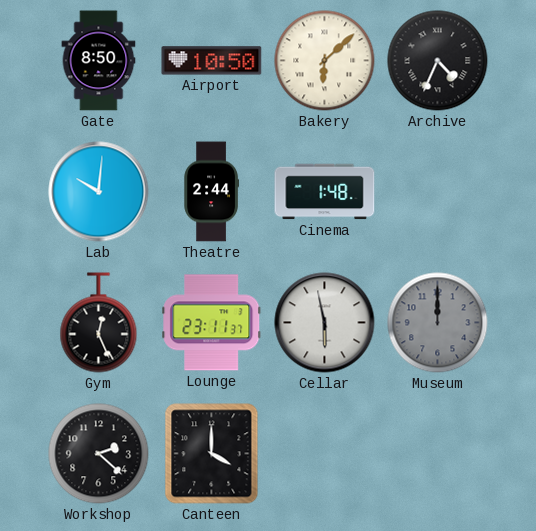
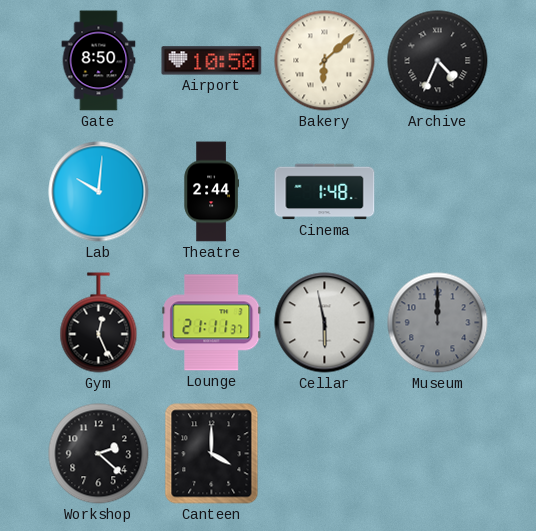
Lounge: 23:11 -> 21:11
